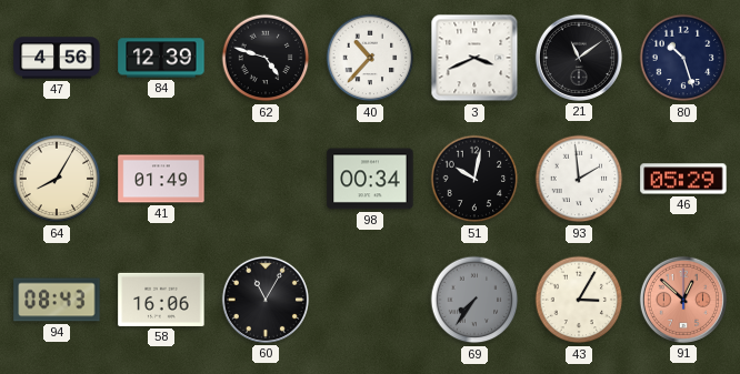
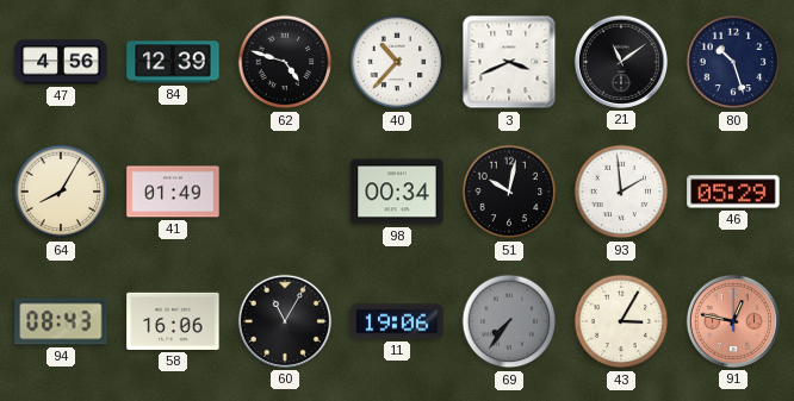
11: none -> 19:06
91: 12:52 -> 12:47
